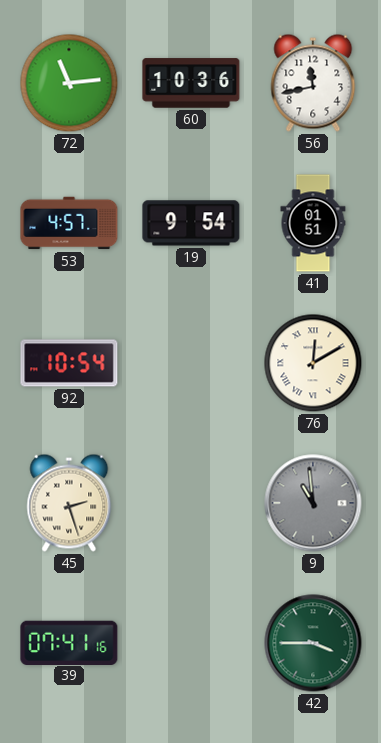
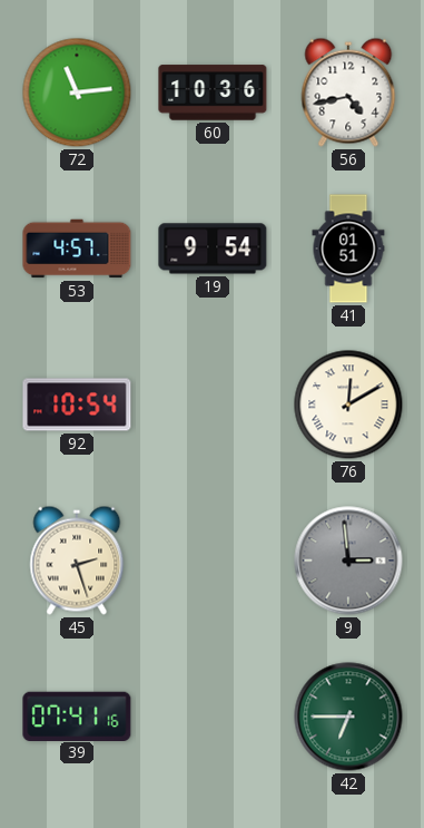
56: 11:43 -> 4:43
9: 10:59 -> 2:59
42: 3:45 -> 6:45
